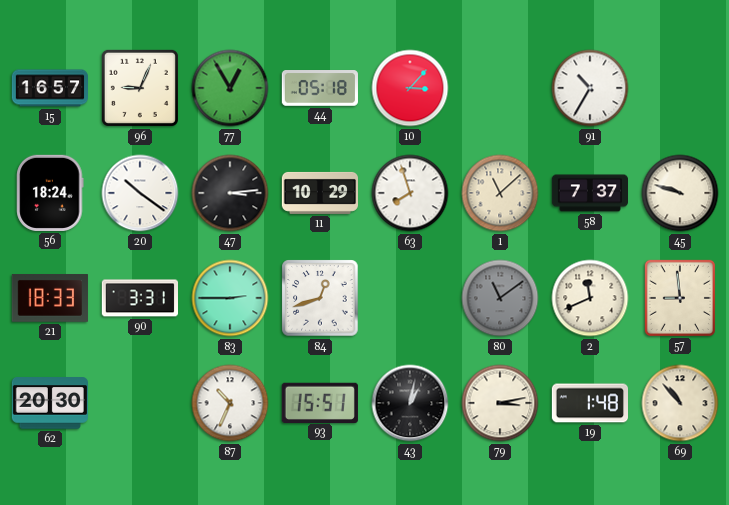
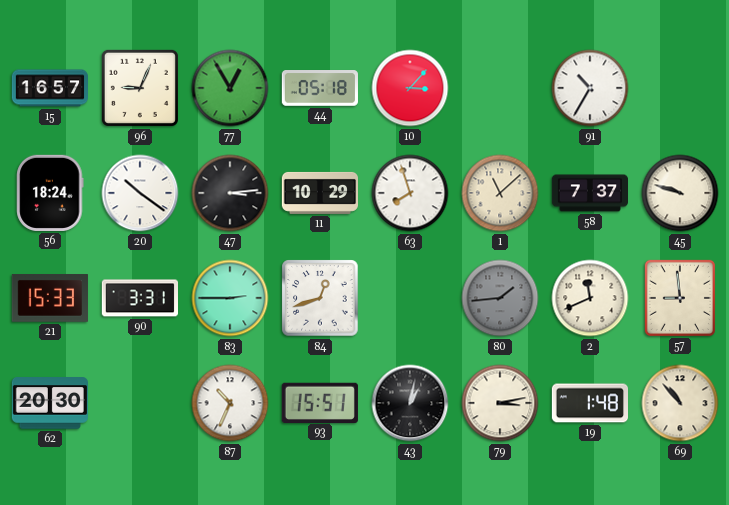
21: 18:33 -> 15:33
80: 11:09 -> 1:44
